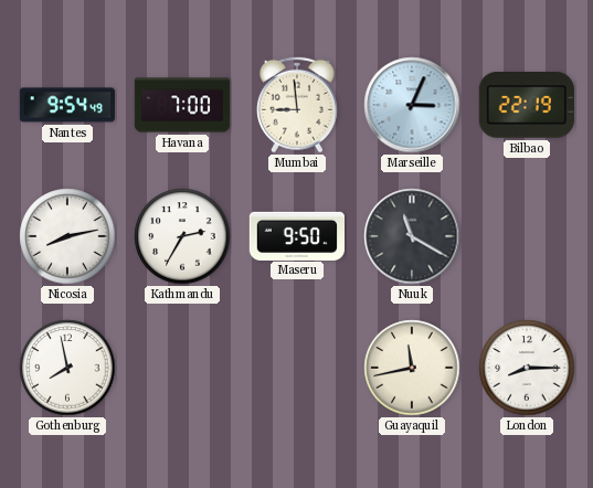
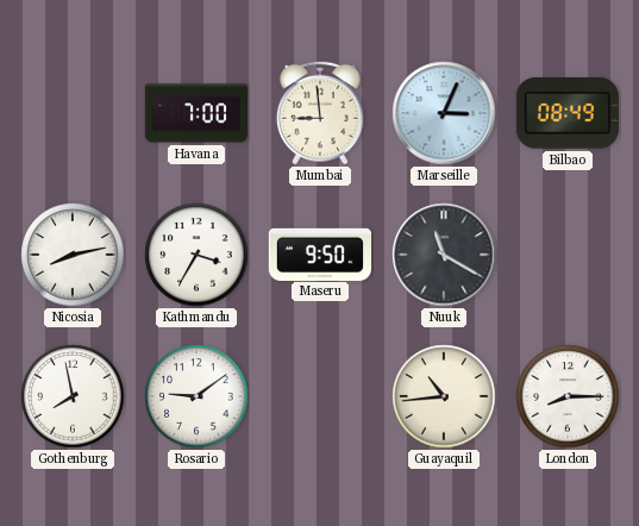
Nantes: 9:54 -> none
Bilbao: 22:19 -> 08:49
Kathmandu: 2:35 -> 3:35
Rosario: none -> 9:09
Guayaquil: 11:43 -> 10:44
